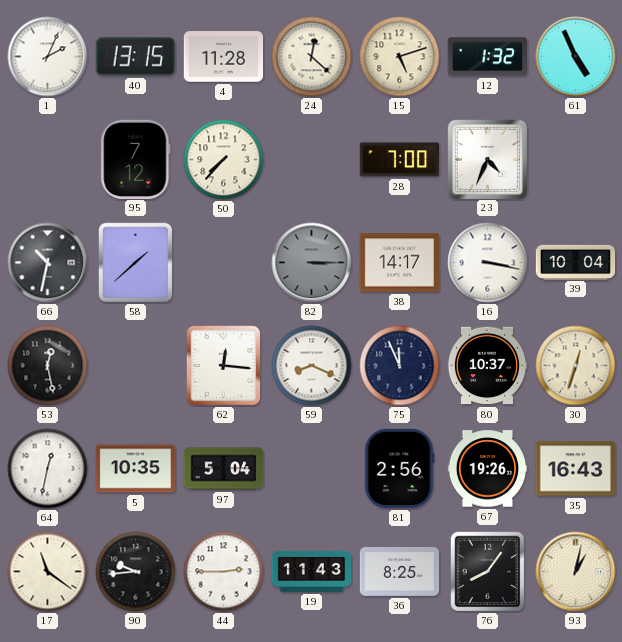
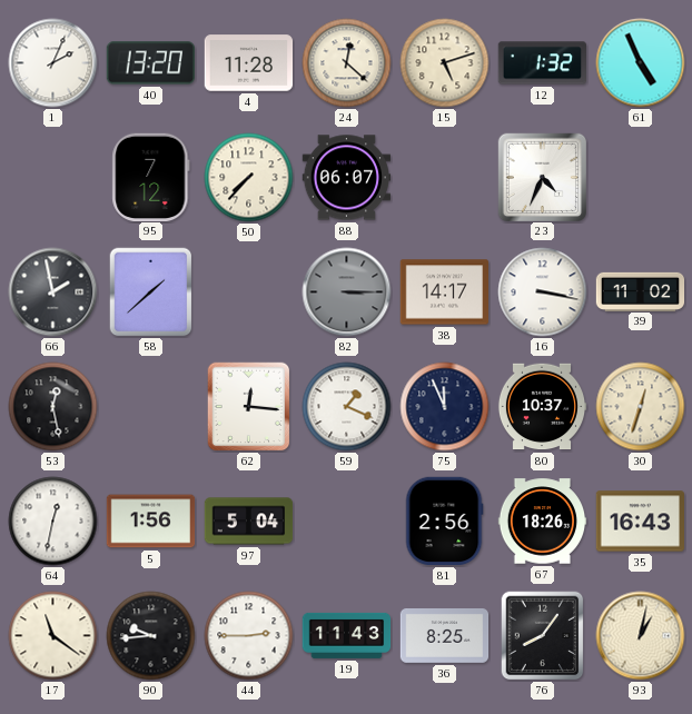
40: 13:15 -> 13:20
88: none -> 06:07
28: 7:00 -> none
66: 10:32 -> 1:58
39: 10:04 -> 11:02
59: 8:19 -> 1:19
5: 10:35 -> 1:56
67: 19:26 -> 18:26
